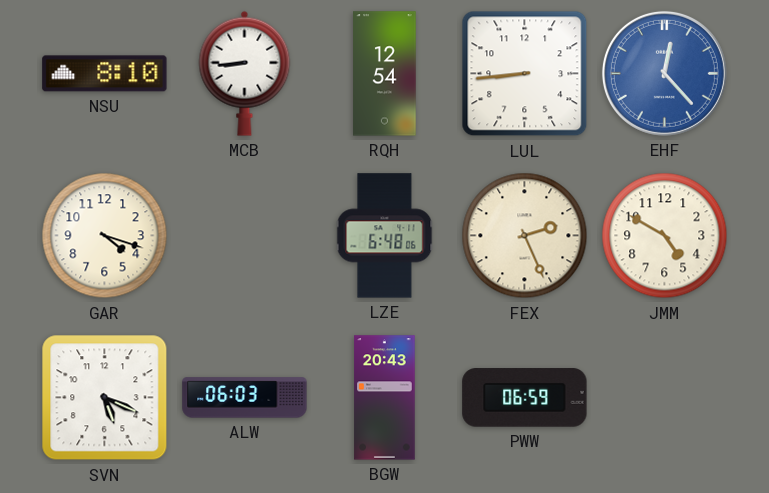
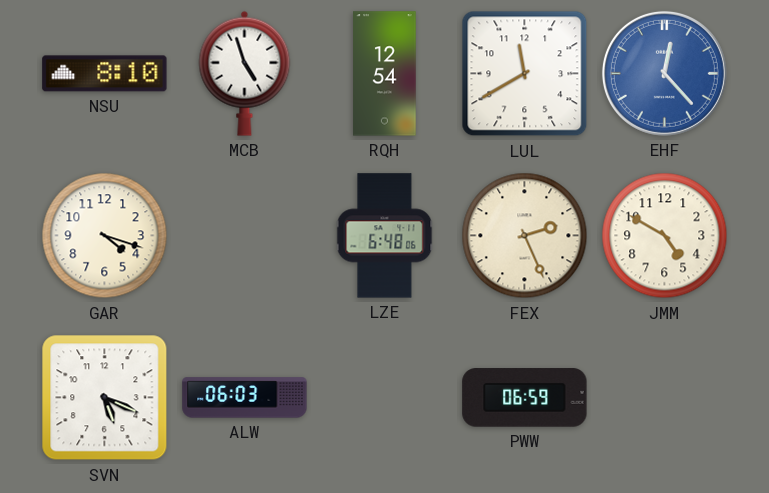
MCB: 8:44 -> 4:57
LUL: 8:44 -> 11:40
BGW: 20:43 -> none
